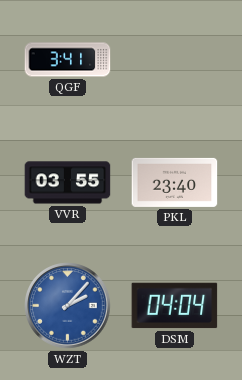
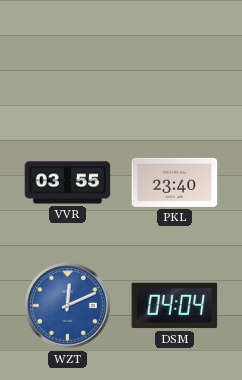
QGF: 3:41 -> none
WZT: 2:07 -> 12:11
